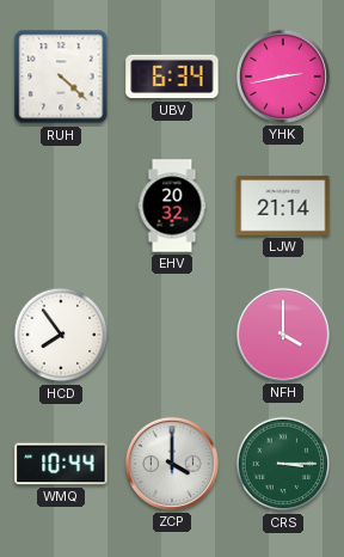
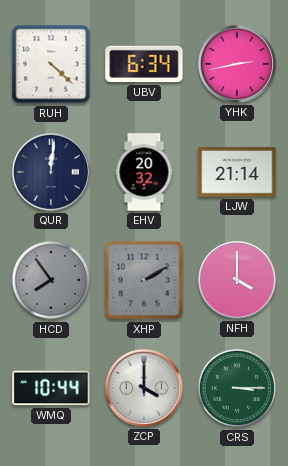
QUR: none -> 12:01
HCD dial: white -> grey
XHP: none -> 2:10
